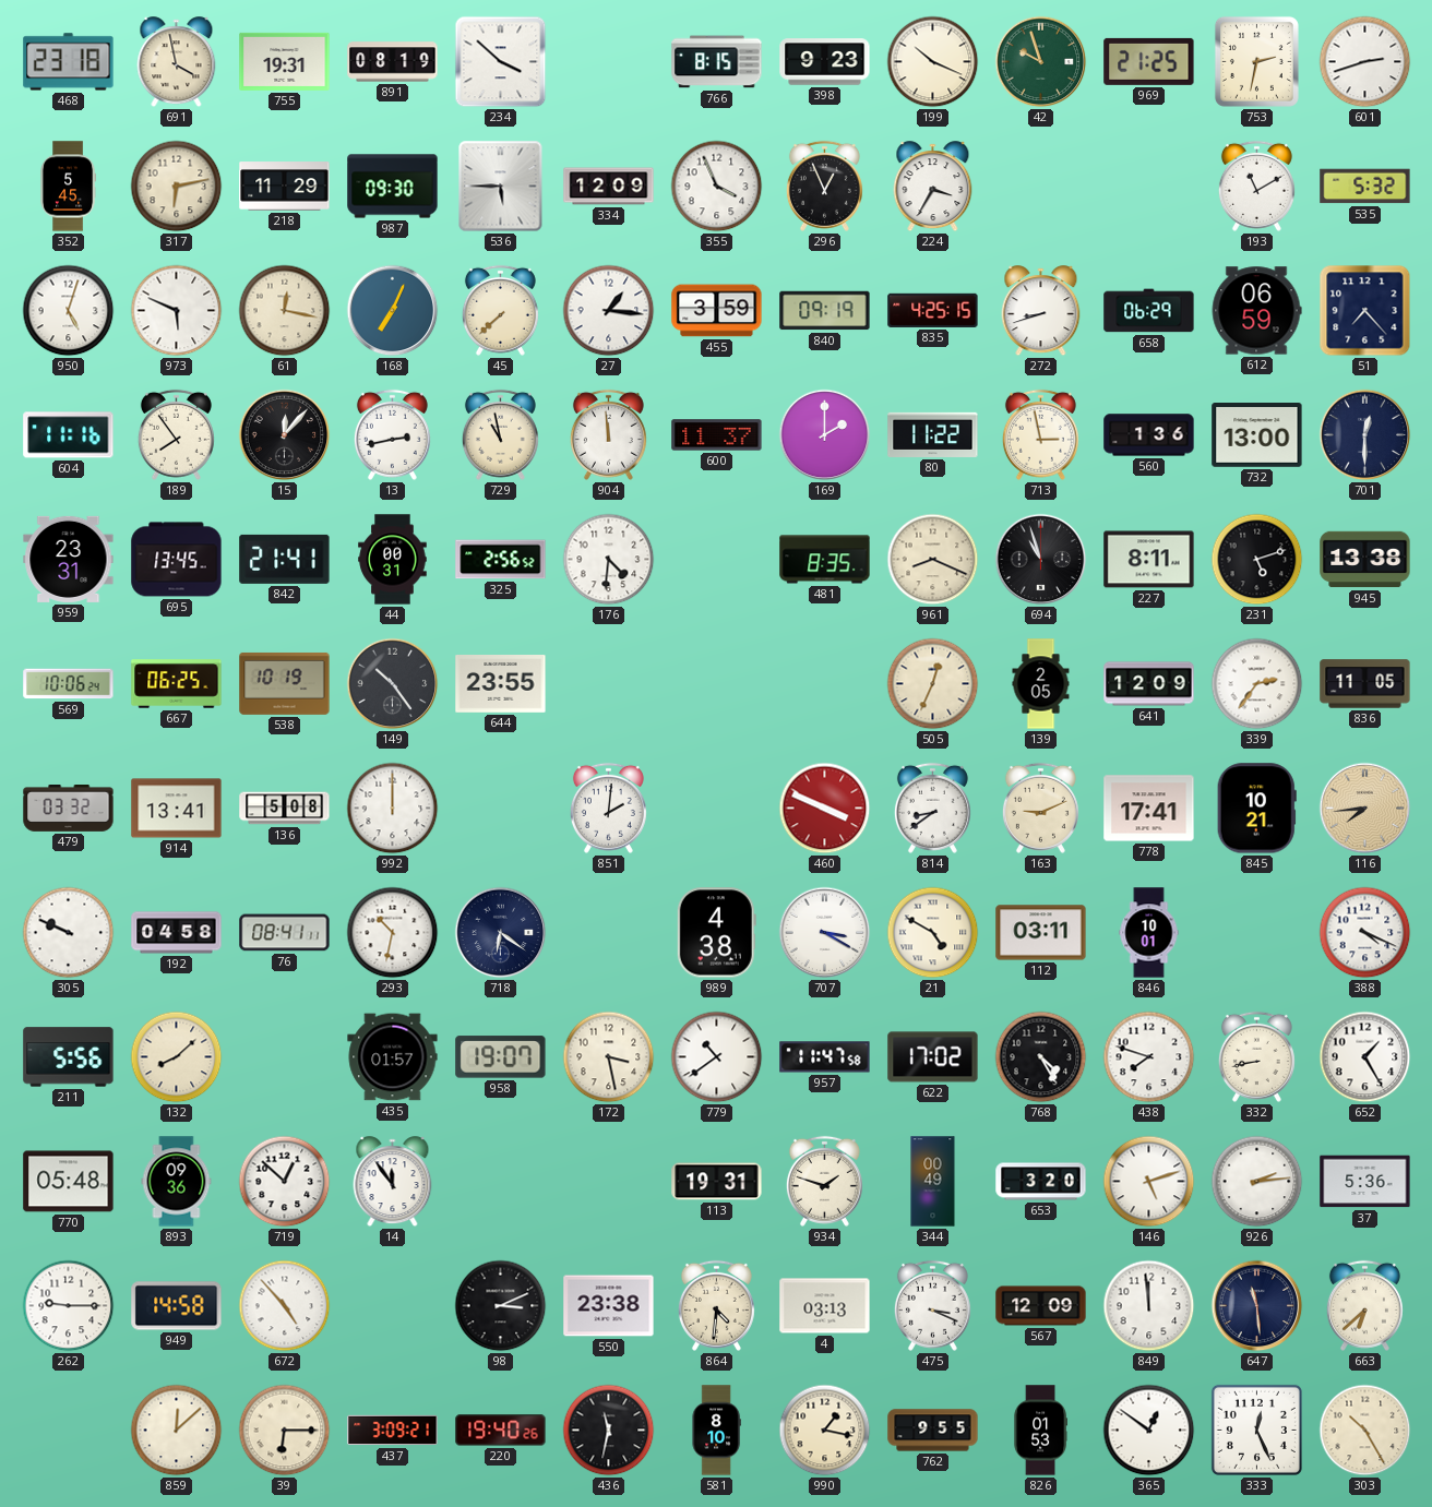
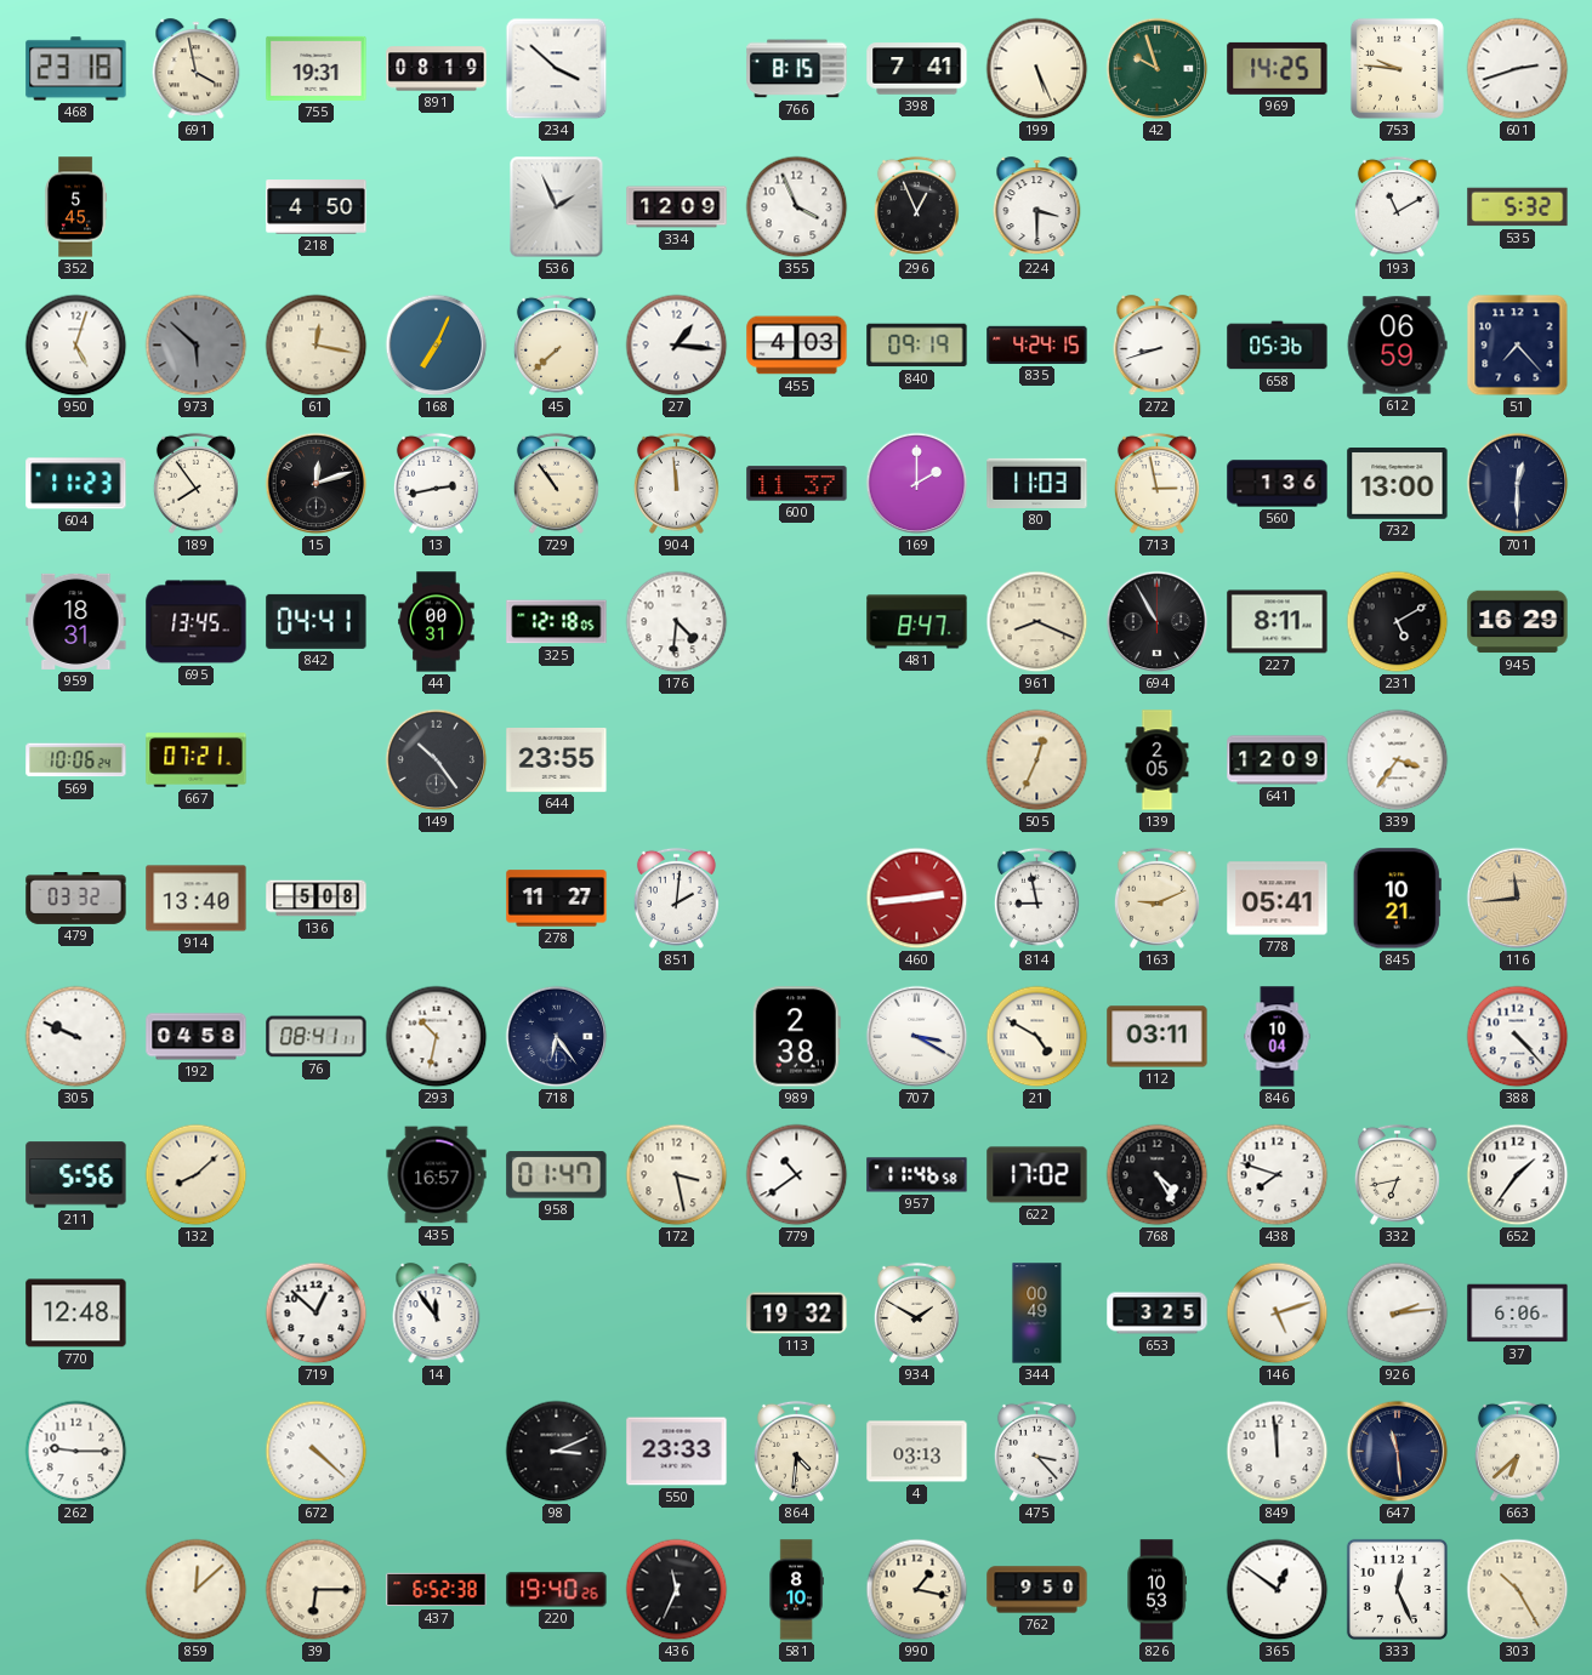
398: 9:23 -> 7:41
199: 10:19 -> 5:26
969: 21:25 -> 14:25
753: 2:32 -> 9:46
317: 6:13 -> none
218: 11:29 -> 4:50
987: 09:30 -> none
536: 5:45 -> 1:56
224: 3:35 -> 3:30
973: 5:49 -> 5:52
973 dial: white -> grey
455: 3:59 -> 4:03
835: 4:25 -> 4:24
658: 06:29 -> 05:36
604: 11:16 -> 11:23
15: 12:07 -> 12:12
729: 10:58 -> 10:54
80: 11:22 -> 11:03
959: 23:31 -> 18:31
842: 21:41 -> 04:41
325: 2:56 -> 12:18
481: 8:35 -> 8:47
694: 10:57 -> 10:55
231: 5:12 -> 5:10
945: 13:38 -> 16:29
667: 06:25 -> 07:21
538: 10:19 -> none
339: 2:36 -> 3:36
836: 11:05 -> none
914: 13:41 -> 13:40
992: 12:00 -> none
278: none -> 11:27
460: 3:49 -> 2:44
814: 8:39 -> 8:58
778: 17:41 -> 05:41
116: 7:44 -> 11:44
718: 6:21 -> 6:24
989: 4:38 -> 2:38
846: 10:01 -> 10:04
388: 4:19 -> 4:23
435: 01:57 -> 16:57
958: 19:07 -> 01:47
957: 11:47 -> 11:46
332: 8:43 -> 6:43
652: 1:25 -> 1:36
770: 05:48 -> 12:48
893: 09:36 -> none
113: 19:31 -> 19:32
934: 1:48 -> 1:50
653: 3:20 -> 3:25
37: 5:36 -> 6:06
949: 14:58 -> none
672: 4:53 -> 4:22
550: 23:38 -> 23:33
475: 3:19 -> 3:23
567: 12:09 -> none
437: 3:09 -> 6:52
436: 11:32 -> 11:34
762: 9:55 -> 9:50
826: 01:53 -> 10:53
